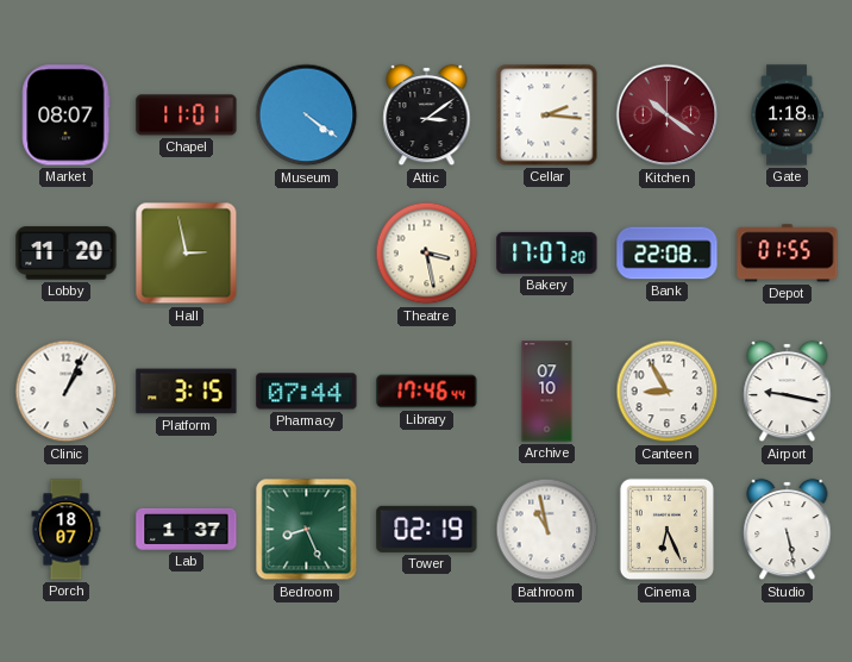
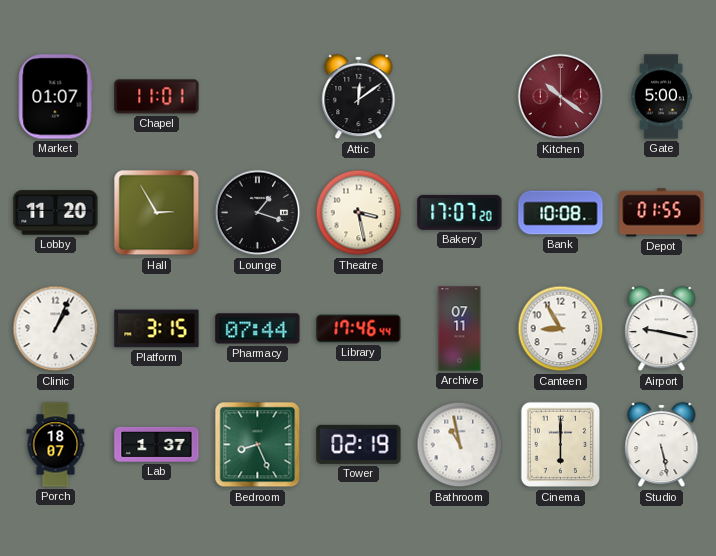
Market: 08:07 -> 01:07
Museum: 4:21 -> none
Attic: 3:09 -> 12:09
Cellar: 2:16 -> none
Gate: 1:18 -> 5:00
Hall: 2:58 -> 2:55
Lounge: none -> 1:18
Bank: 22:08 -> 10:08
Archive: 07:10 -> 07:11
Cinema: 6:26 -> 6:00
